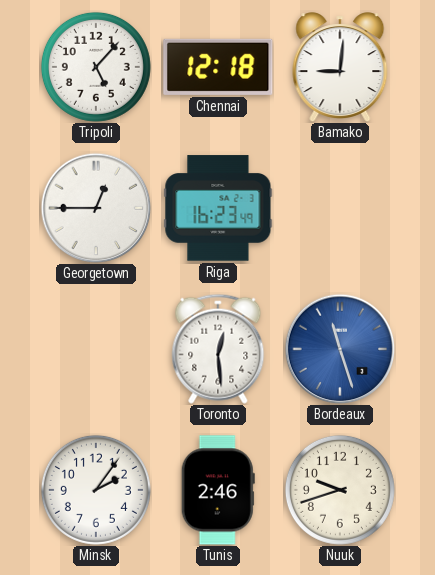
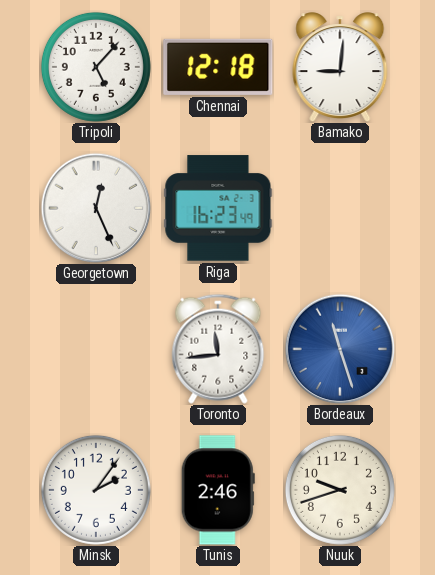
Georgetown: 12:45 -> 12:26
Toronto: 12:29 -> 11:44
